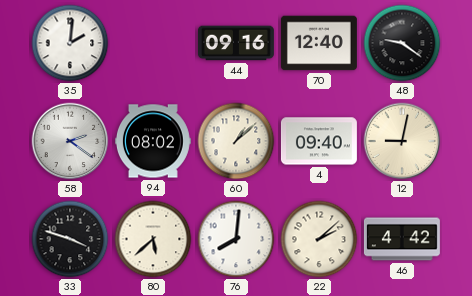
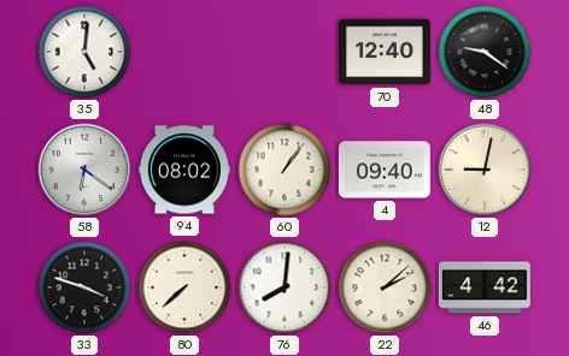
35: 2:01 -> 5:01
44: 09:16 -> none
58: 2:21 -> 6:21
60: 1:08 -> 1:06
80: 5:38 -> 7:38
